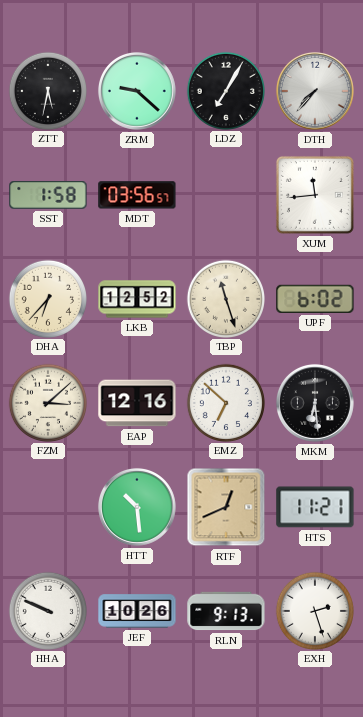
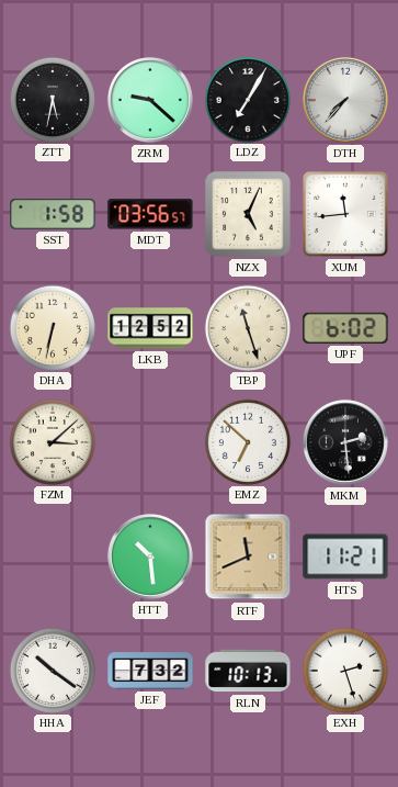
NZX: none -> 5:04
DHA: 6:37 -> 6:32
EAP: 12:16 -> none
MKM: 6:29 -> 2:29
RTF: 12:41 -> 11:41
HHA: 9:49 -> 10:21
JEF: 10:26 -> 7:32
RLN: 9:13 -> 10:13
